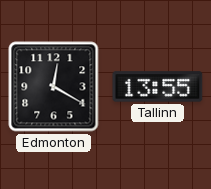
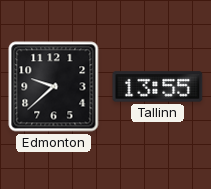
Edmonton: 12:20 -> 9:38
